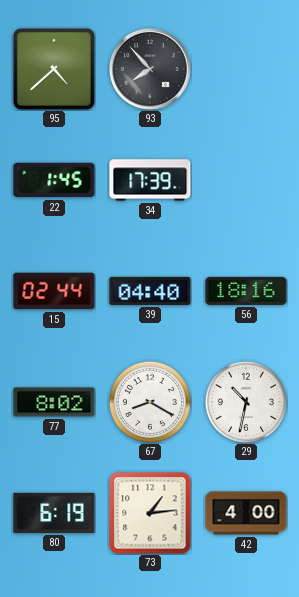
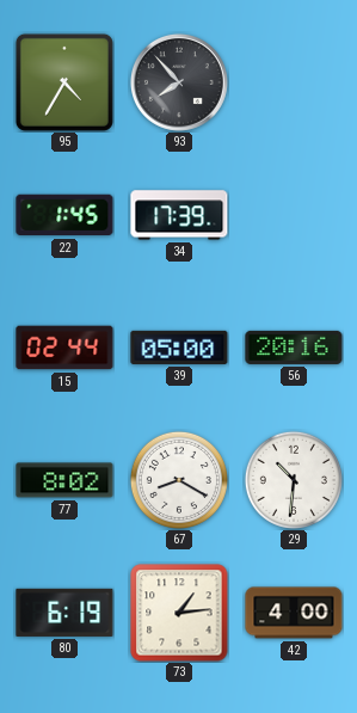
95: 4:38 -> 4:35
39: 04:40 -> 05:00
56: 18:16 -> 20:16
29: 10:32 -> 10:31
